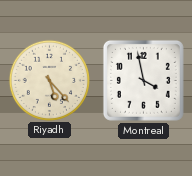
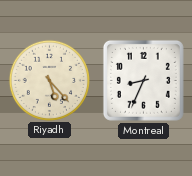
Montreal: 3:58 -> 8:34
